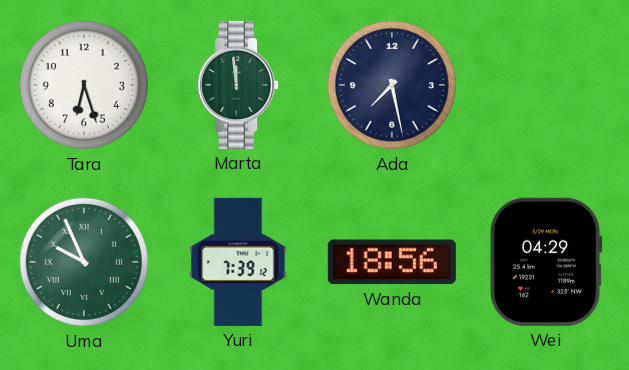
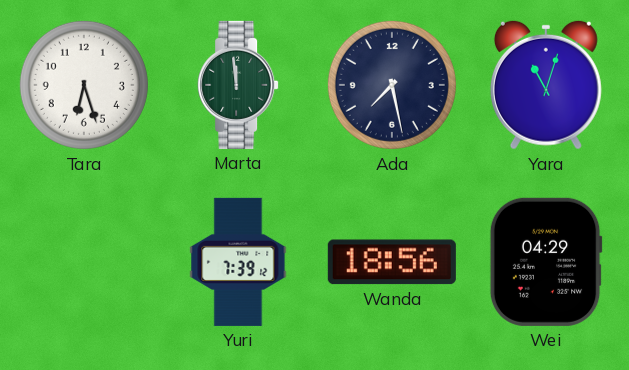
Yara: none -> 11:03
Uma: 9:56 -> none
